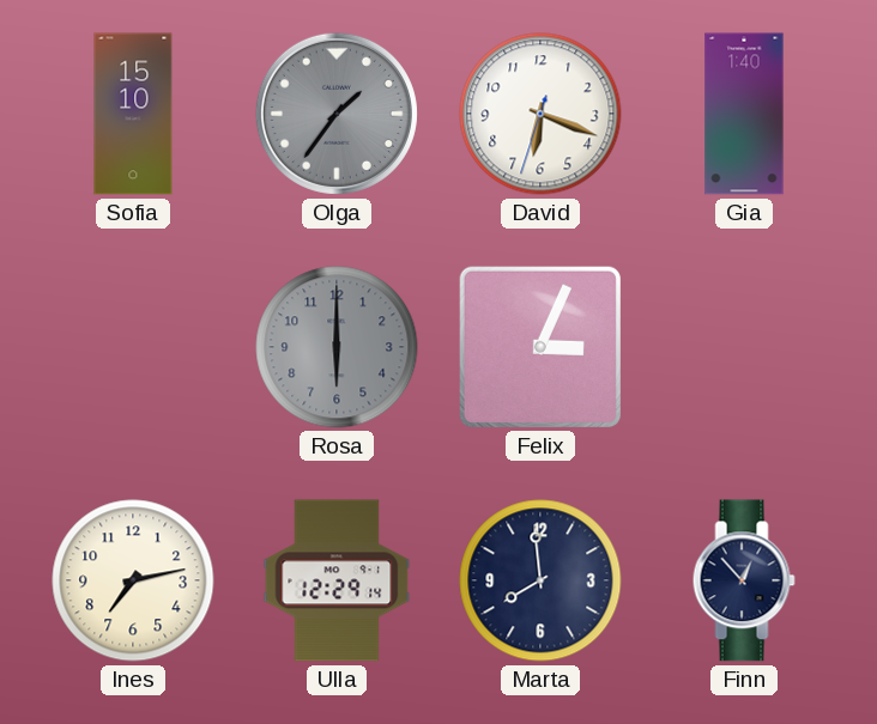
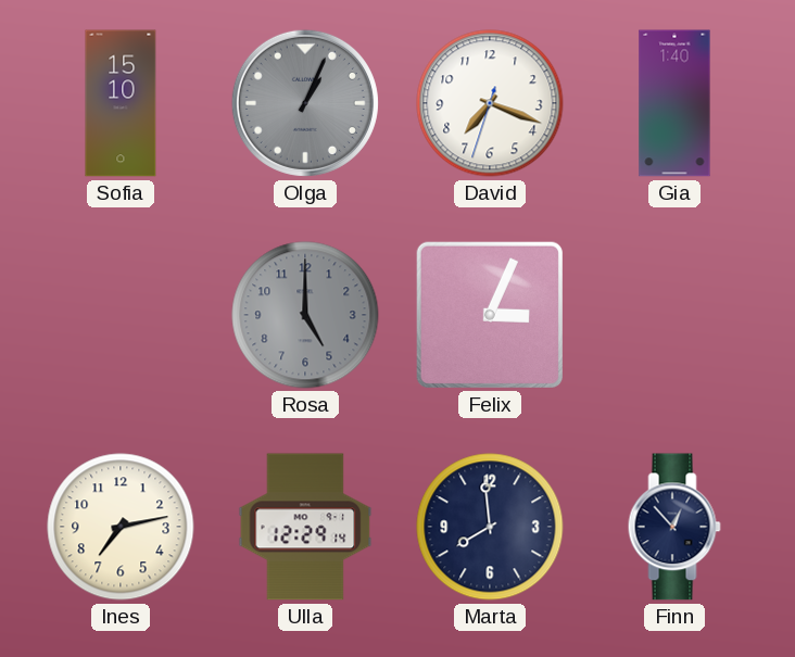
Olga: 1:36 -> 1:04
David: 6:18 -> 7:18
Rosa: 6:00 -> 5:00
